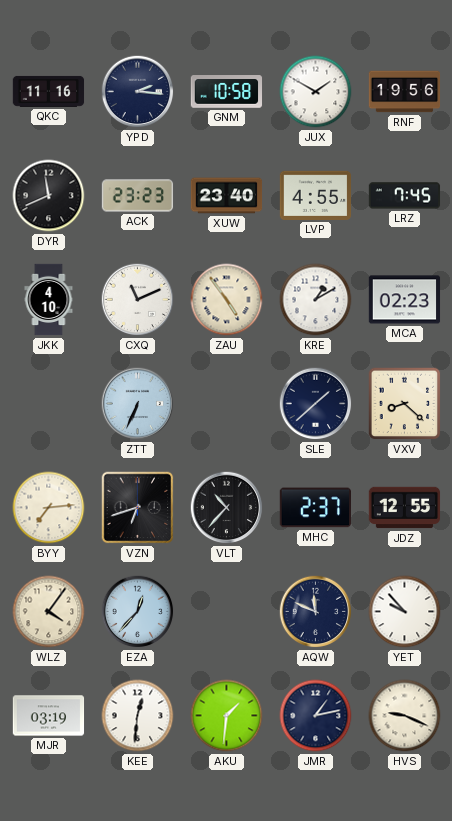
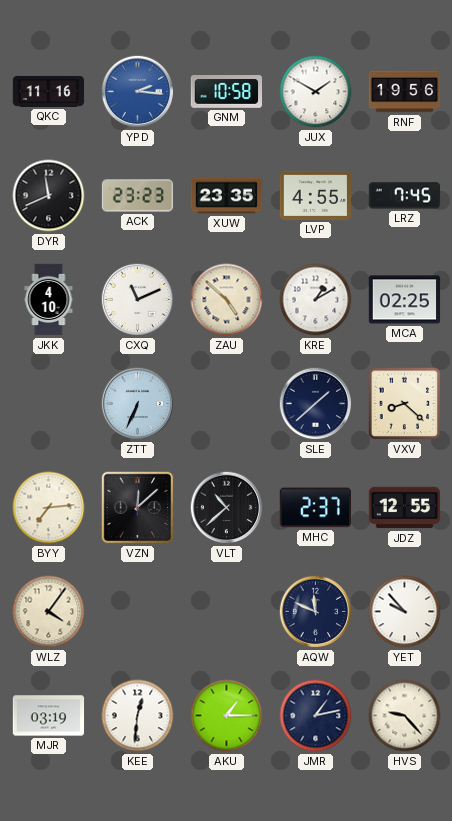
YPD dial: navy -> blue
XUW: 23:40 -> 23:35
ZAU: 4:54 -> 4:52
MCA: 02:23 -> 02:25
VZN: 6:42 -> 12:08
VLT: 10:37 -> 10:38
EZA: 12:37 -> none
AKU: 1:31 -> 1:15
HVS: 9:19 -> 9:23
